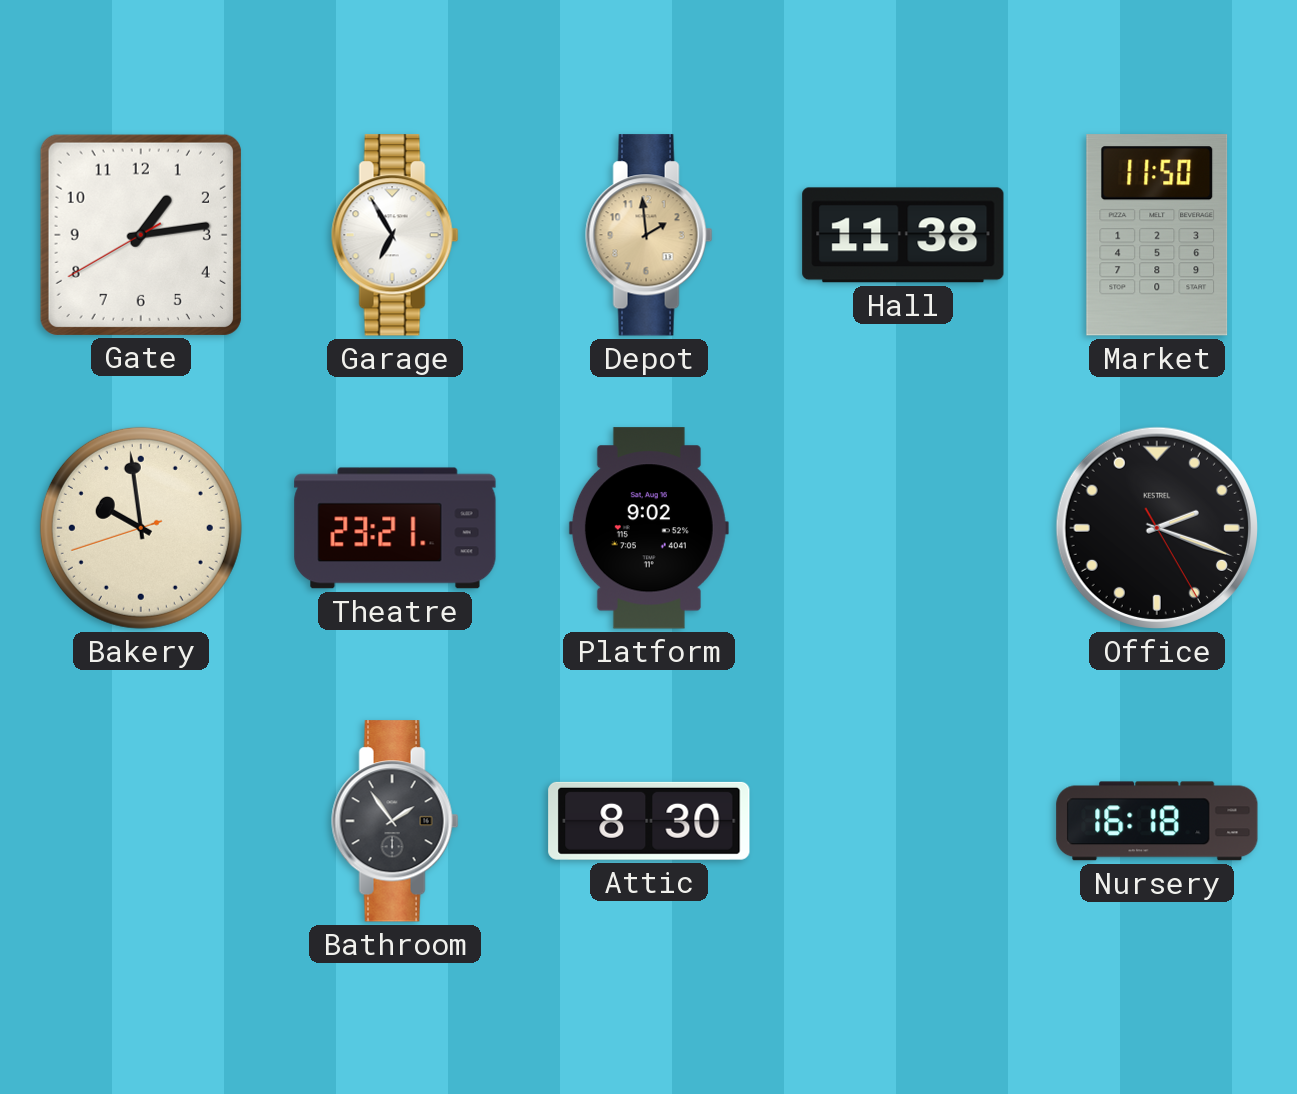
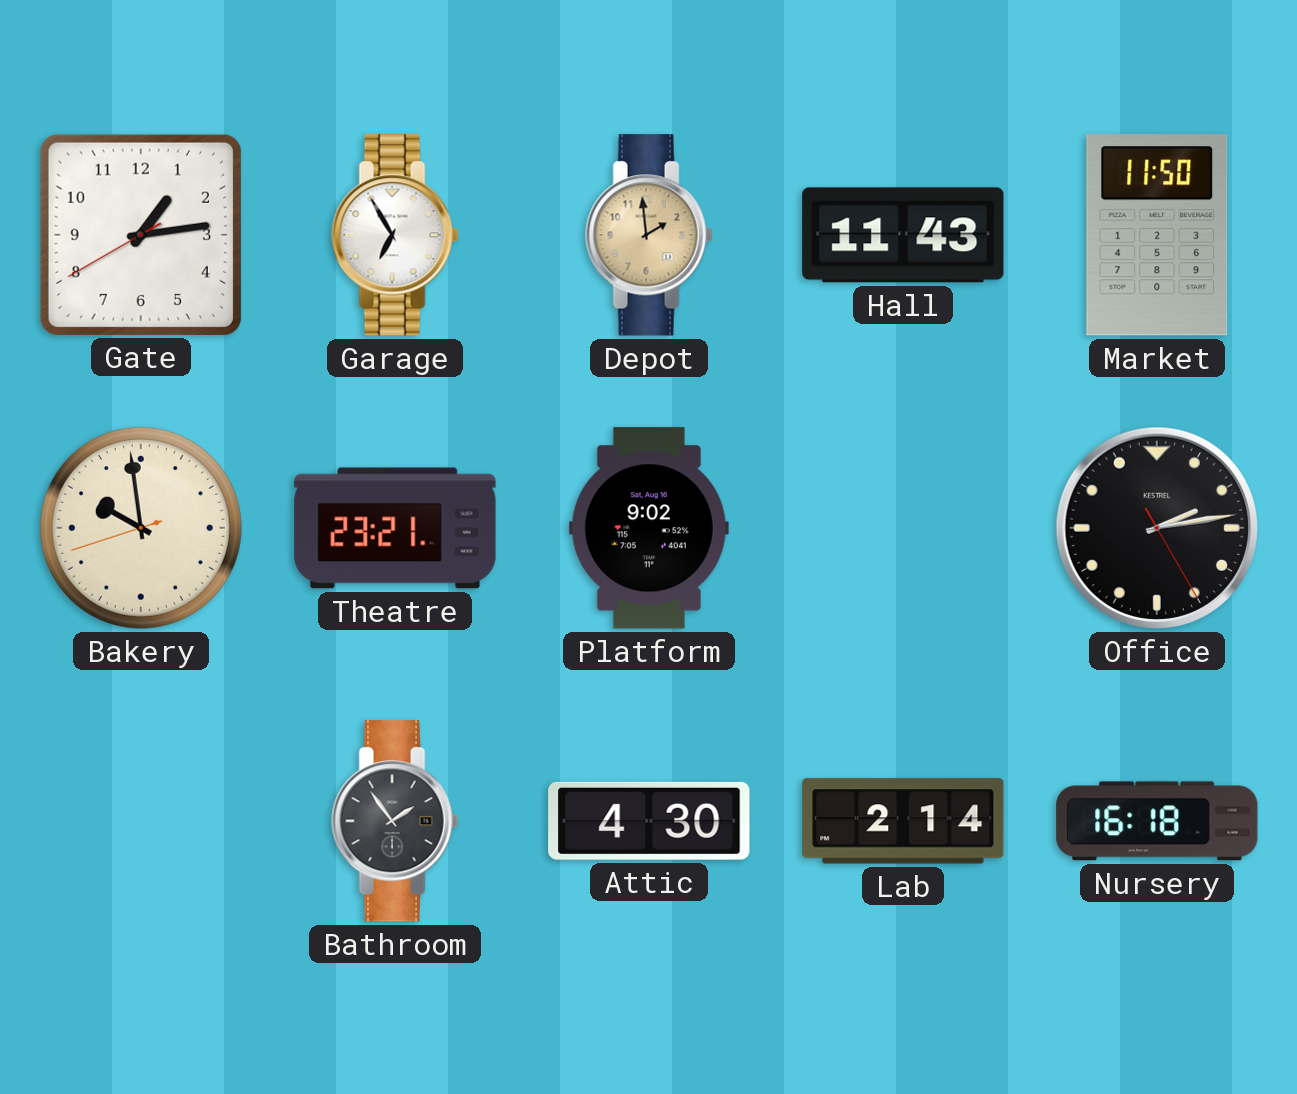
Hall: 11:38 -> 11:43
Office: 2:18 -> 2:13
Attic: 8:30 -> 4:30
Lab: none -> 2:14
